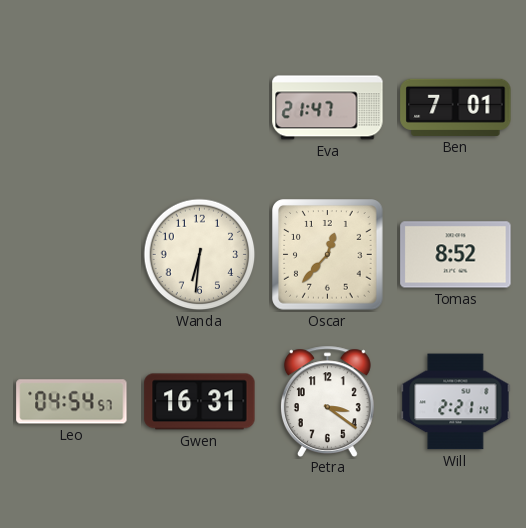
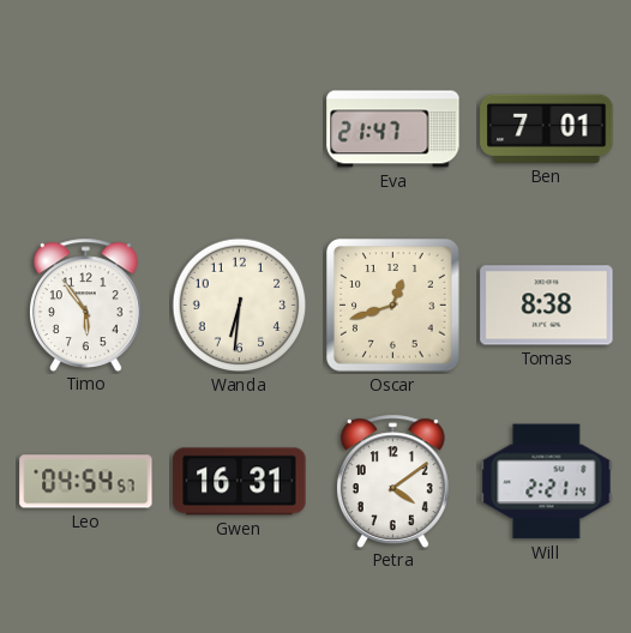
Timo: none -> 5:54
Oscar: 12:37 -> 12:42
Tomas: 8:52 -> 8:38
Petra: 3:21 -> 4:09
